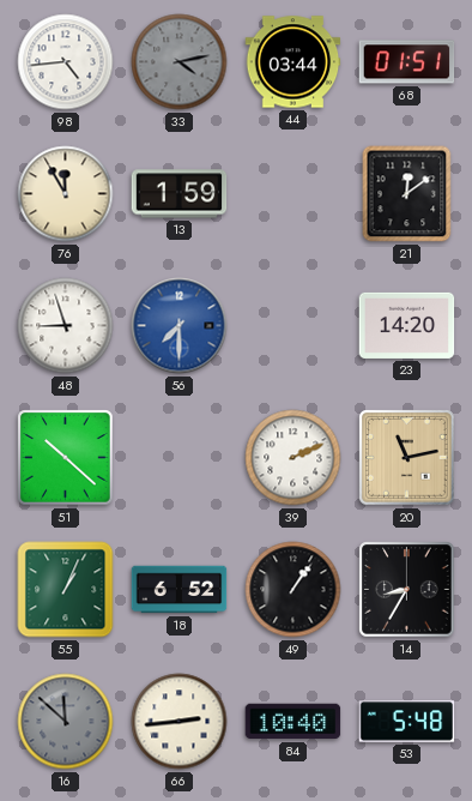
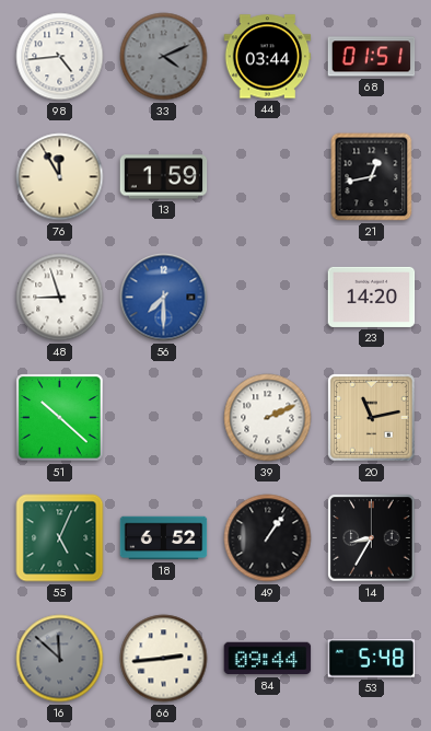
33: 4:13 -> 4:11
21: 12:09 -> 12:43
55: 1:04 -> 5:04
84: 10:40 -> 09:44
